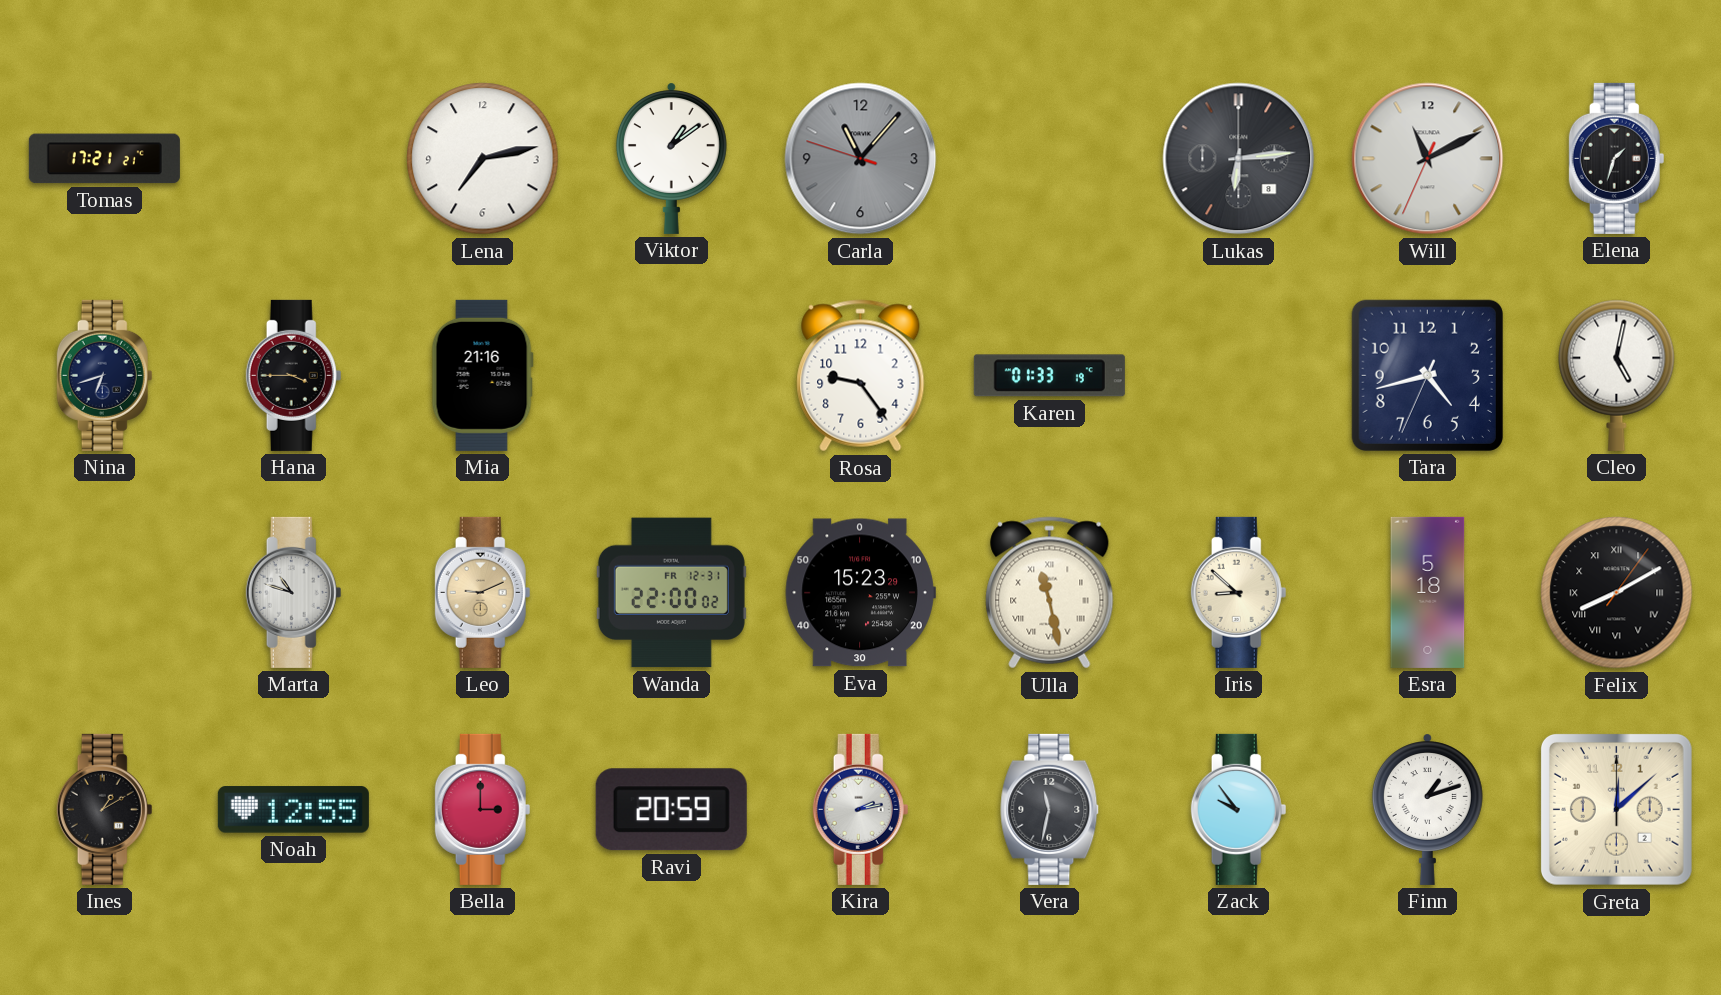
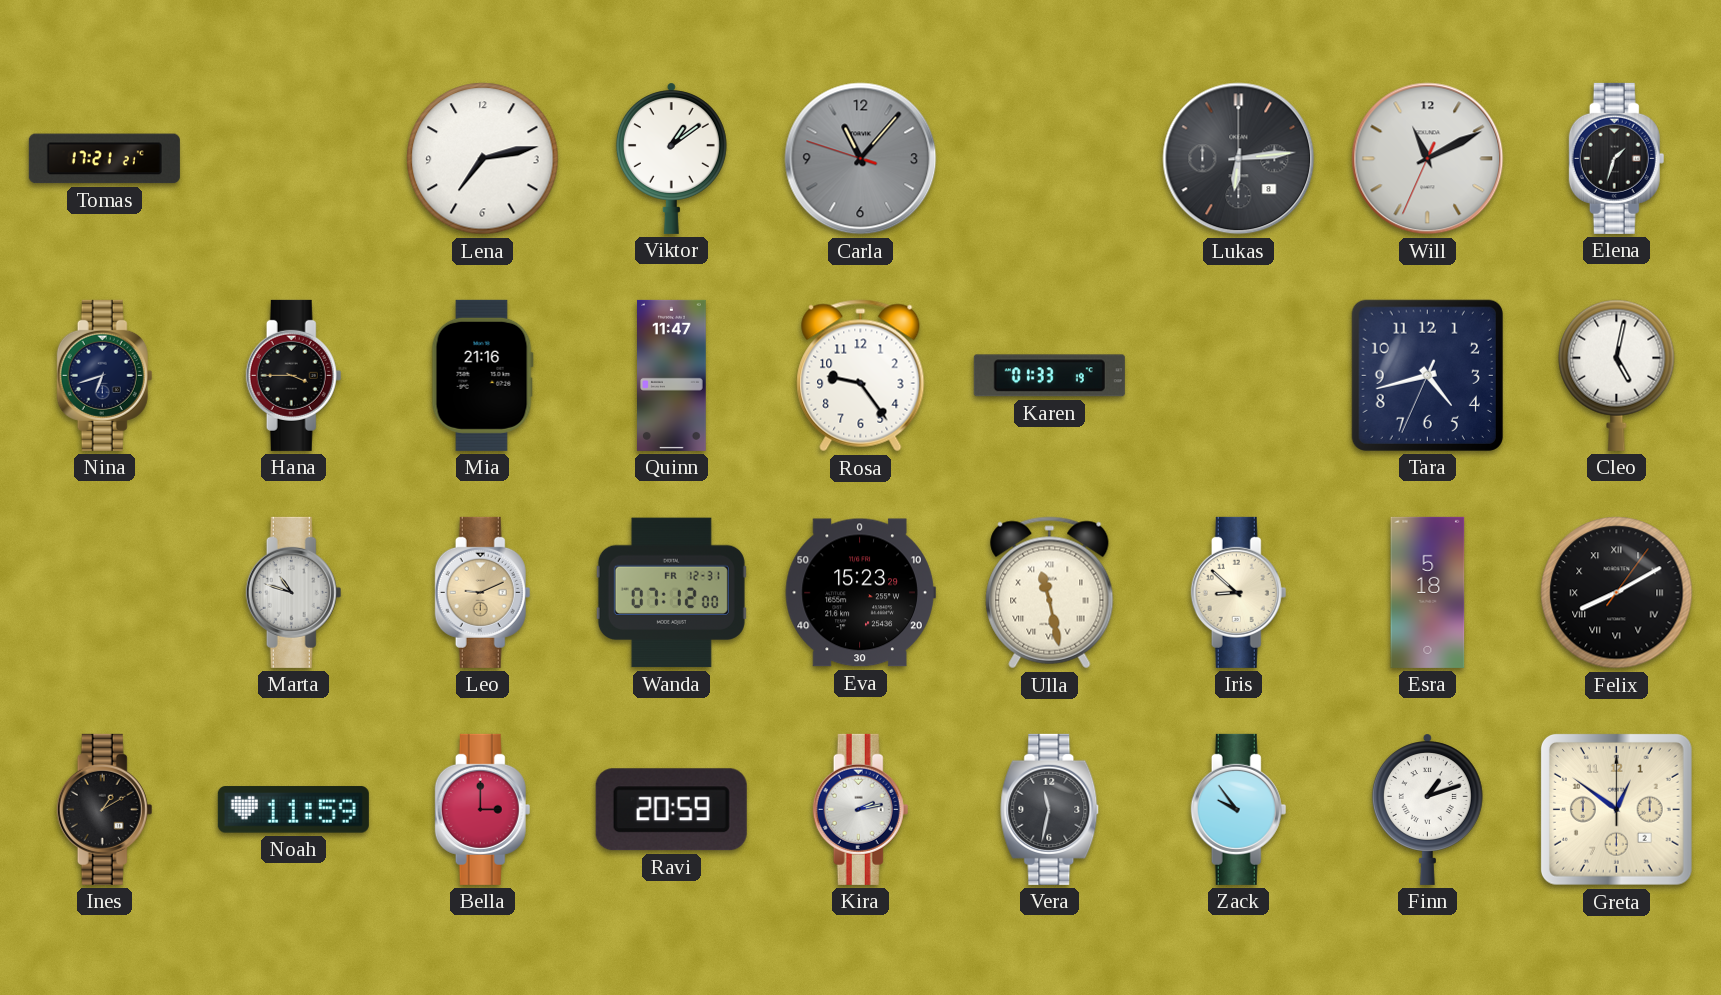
Quinn: none -> 11:47
Wanda: 22:00 -> 07:12
Noah: 12:55 -> 11:59
Greta: 12:08 -> 12:51
